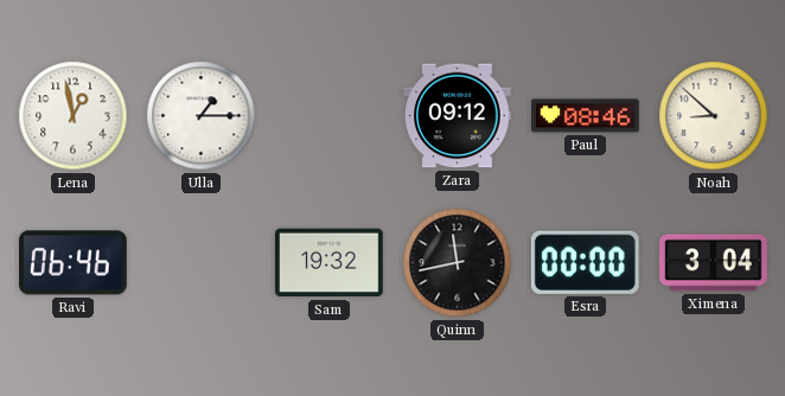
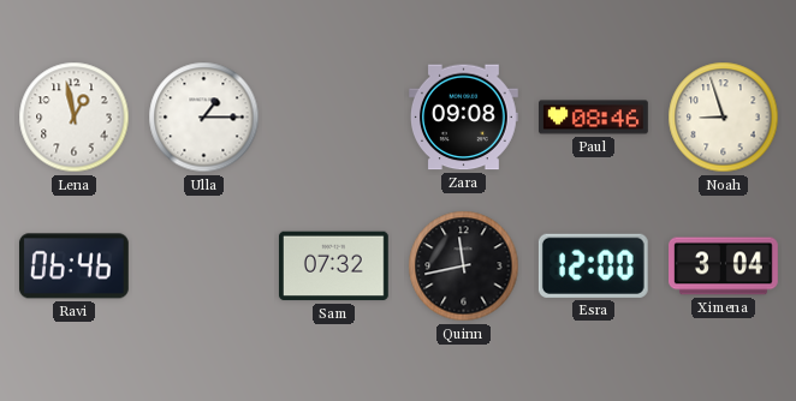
Zara: 09:12 -> 09:08
Noah: 8:52 -> 8:57
Sam: 19:32 -> 07:32
Esra: 00:00 -> 12:00
